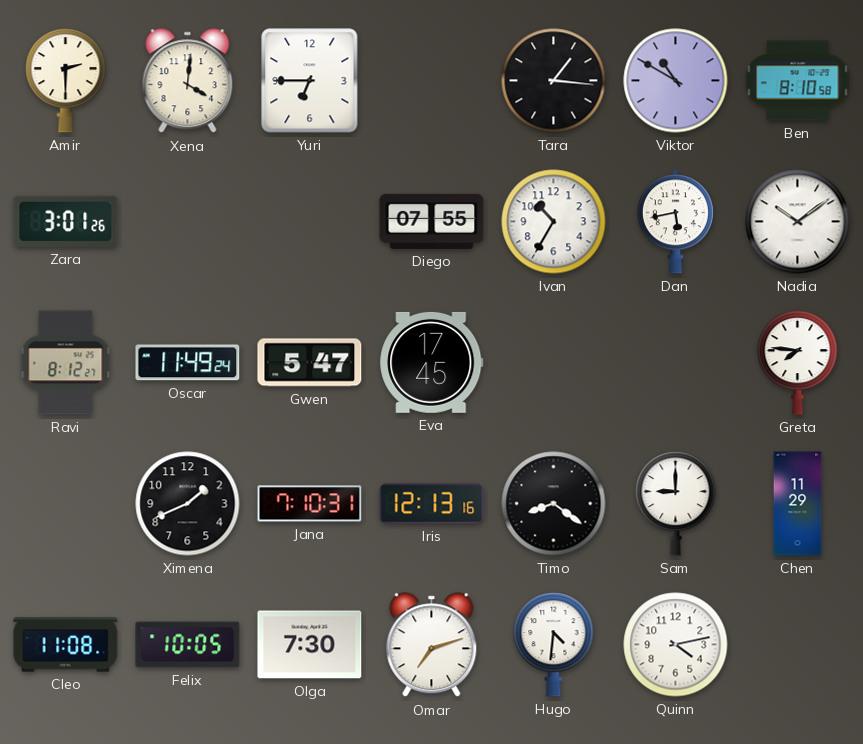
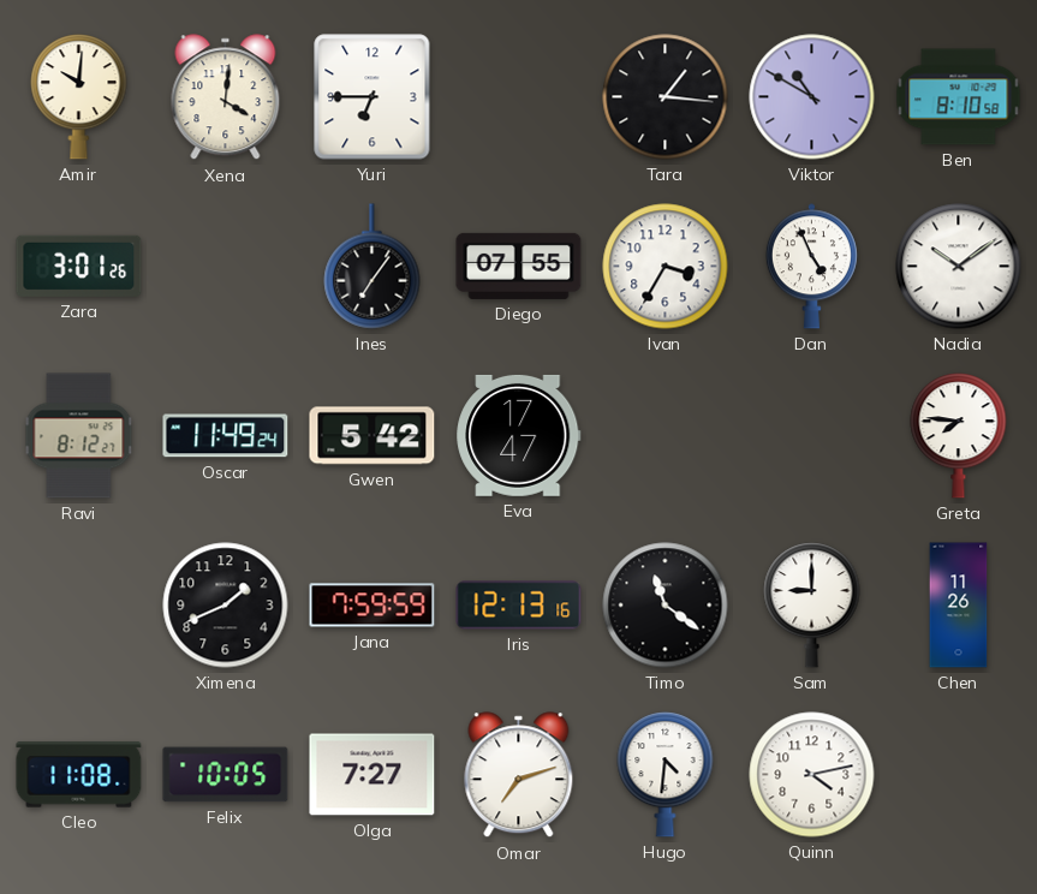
Amir: 2:30 -> 10:01
Ines: none -> 7:06
Ivan: 10:35 -> 3:35
Dan: 5:43 -> 4:56
Gwen: 5:47 -> 5:42
Eva: 17:45 -> 17:47
Jana: 7:10 -> 7:59
Timo: 8:21 -> 11:21
Chen: 11:29 -> 11:26
Olga: 7:30 -> 7:27
